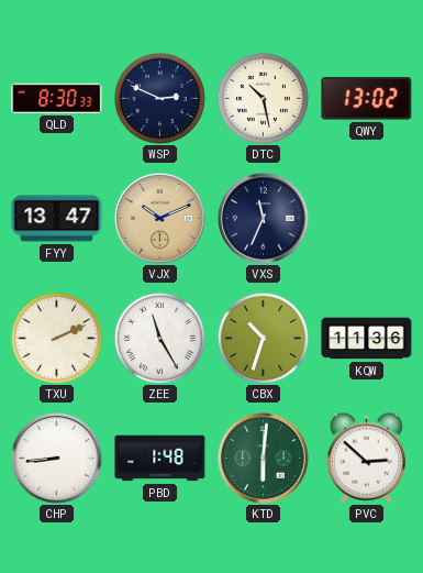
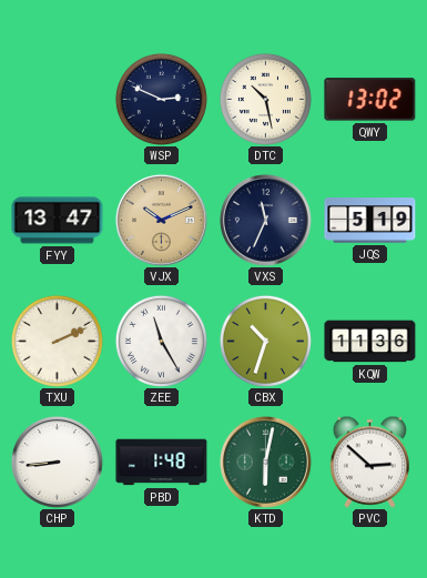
QLD: 8:30 -> none
JQS: none -> 5:19
KTD: 6:01 -> 6:02
